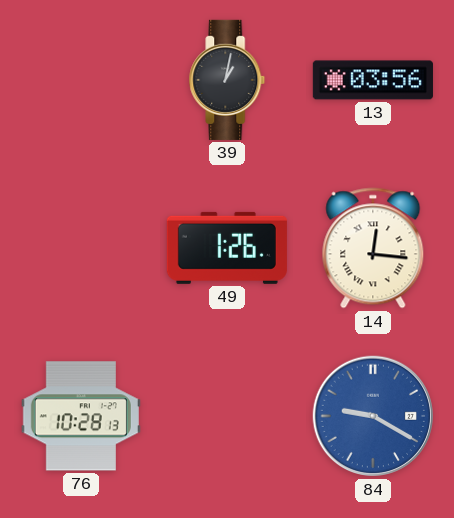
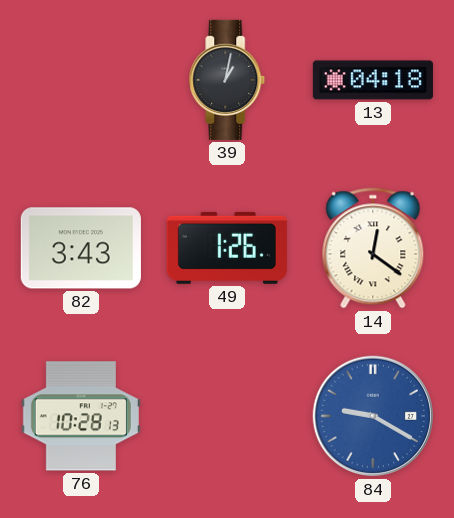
13: 03:56 -> 04:18
82: none -> 3:43
14: 12:16 -> 12:21
